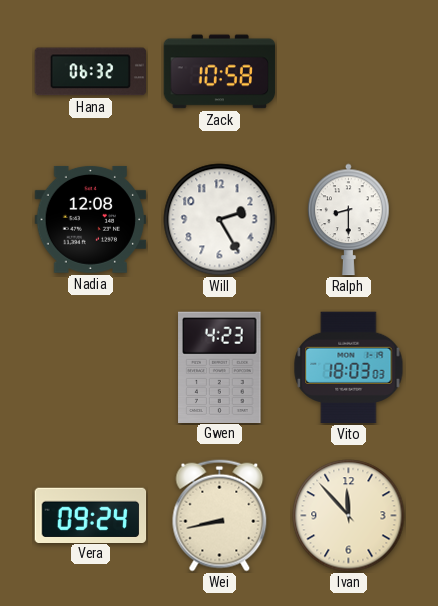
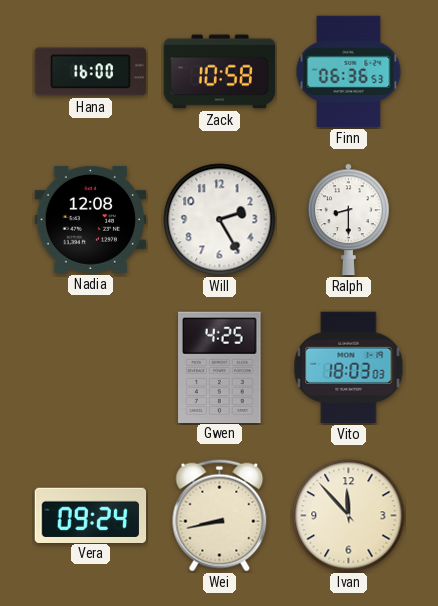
Hana: 06:32 -> 16:00
Finn: none -> 06:36
Gwen: 4:23 -> 4:25
